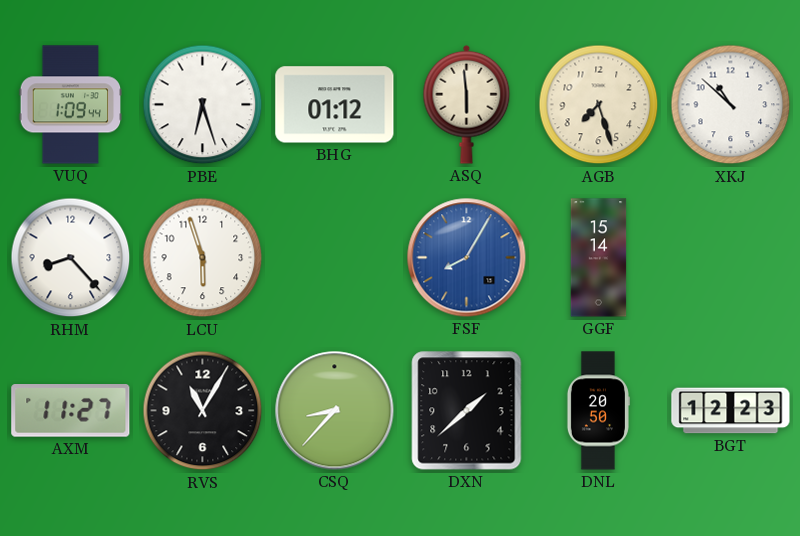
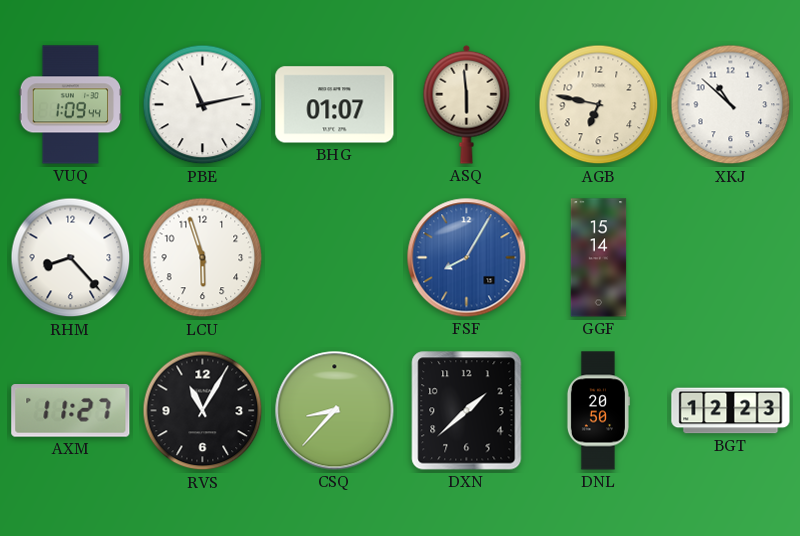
PBE: 6:27 -> 11:13
BHG: 01:12 -> 01:07
AGB: 7:27 -> 6:47
